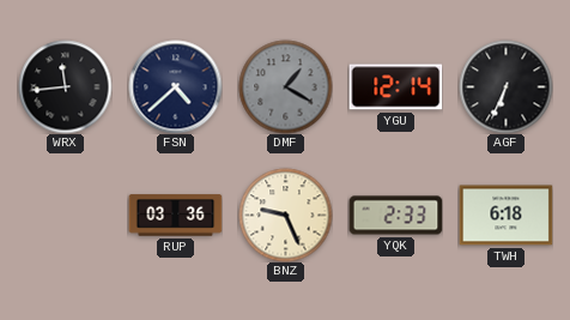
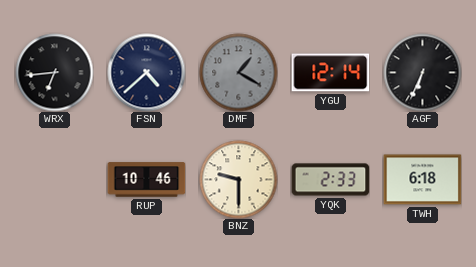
WRX: 11:44 -> 6:44
RUP: 03:36 -> 10:46
BNZ: 9:26 -> 9:30
